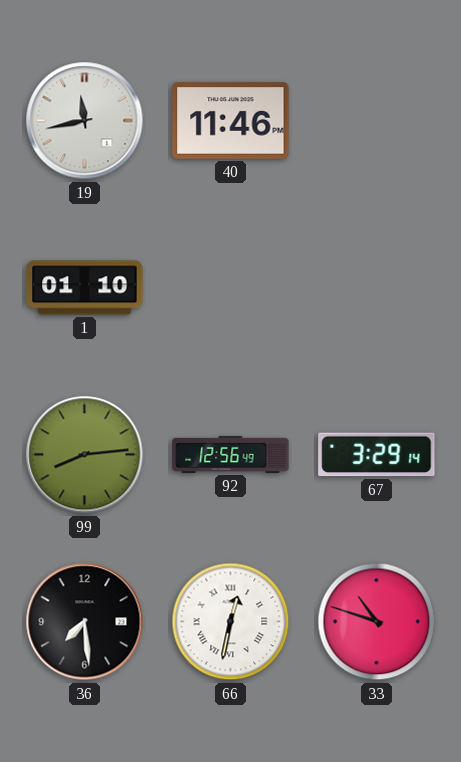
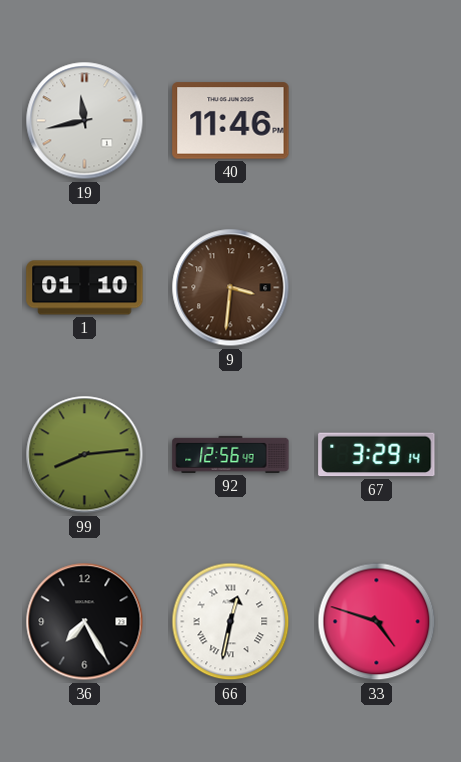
9: none -> 3:31
36: 7:29 -> 7:25
33: 10:48 -> 4:48
